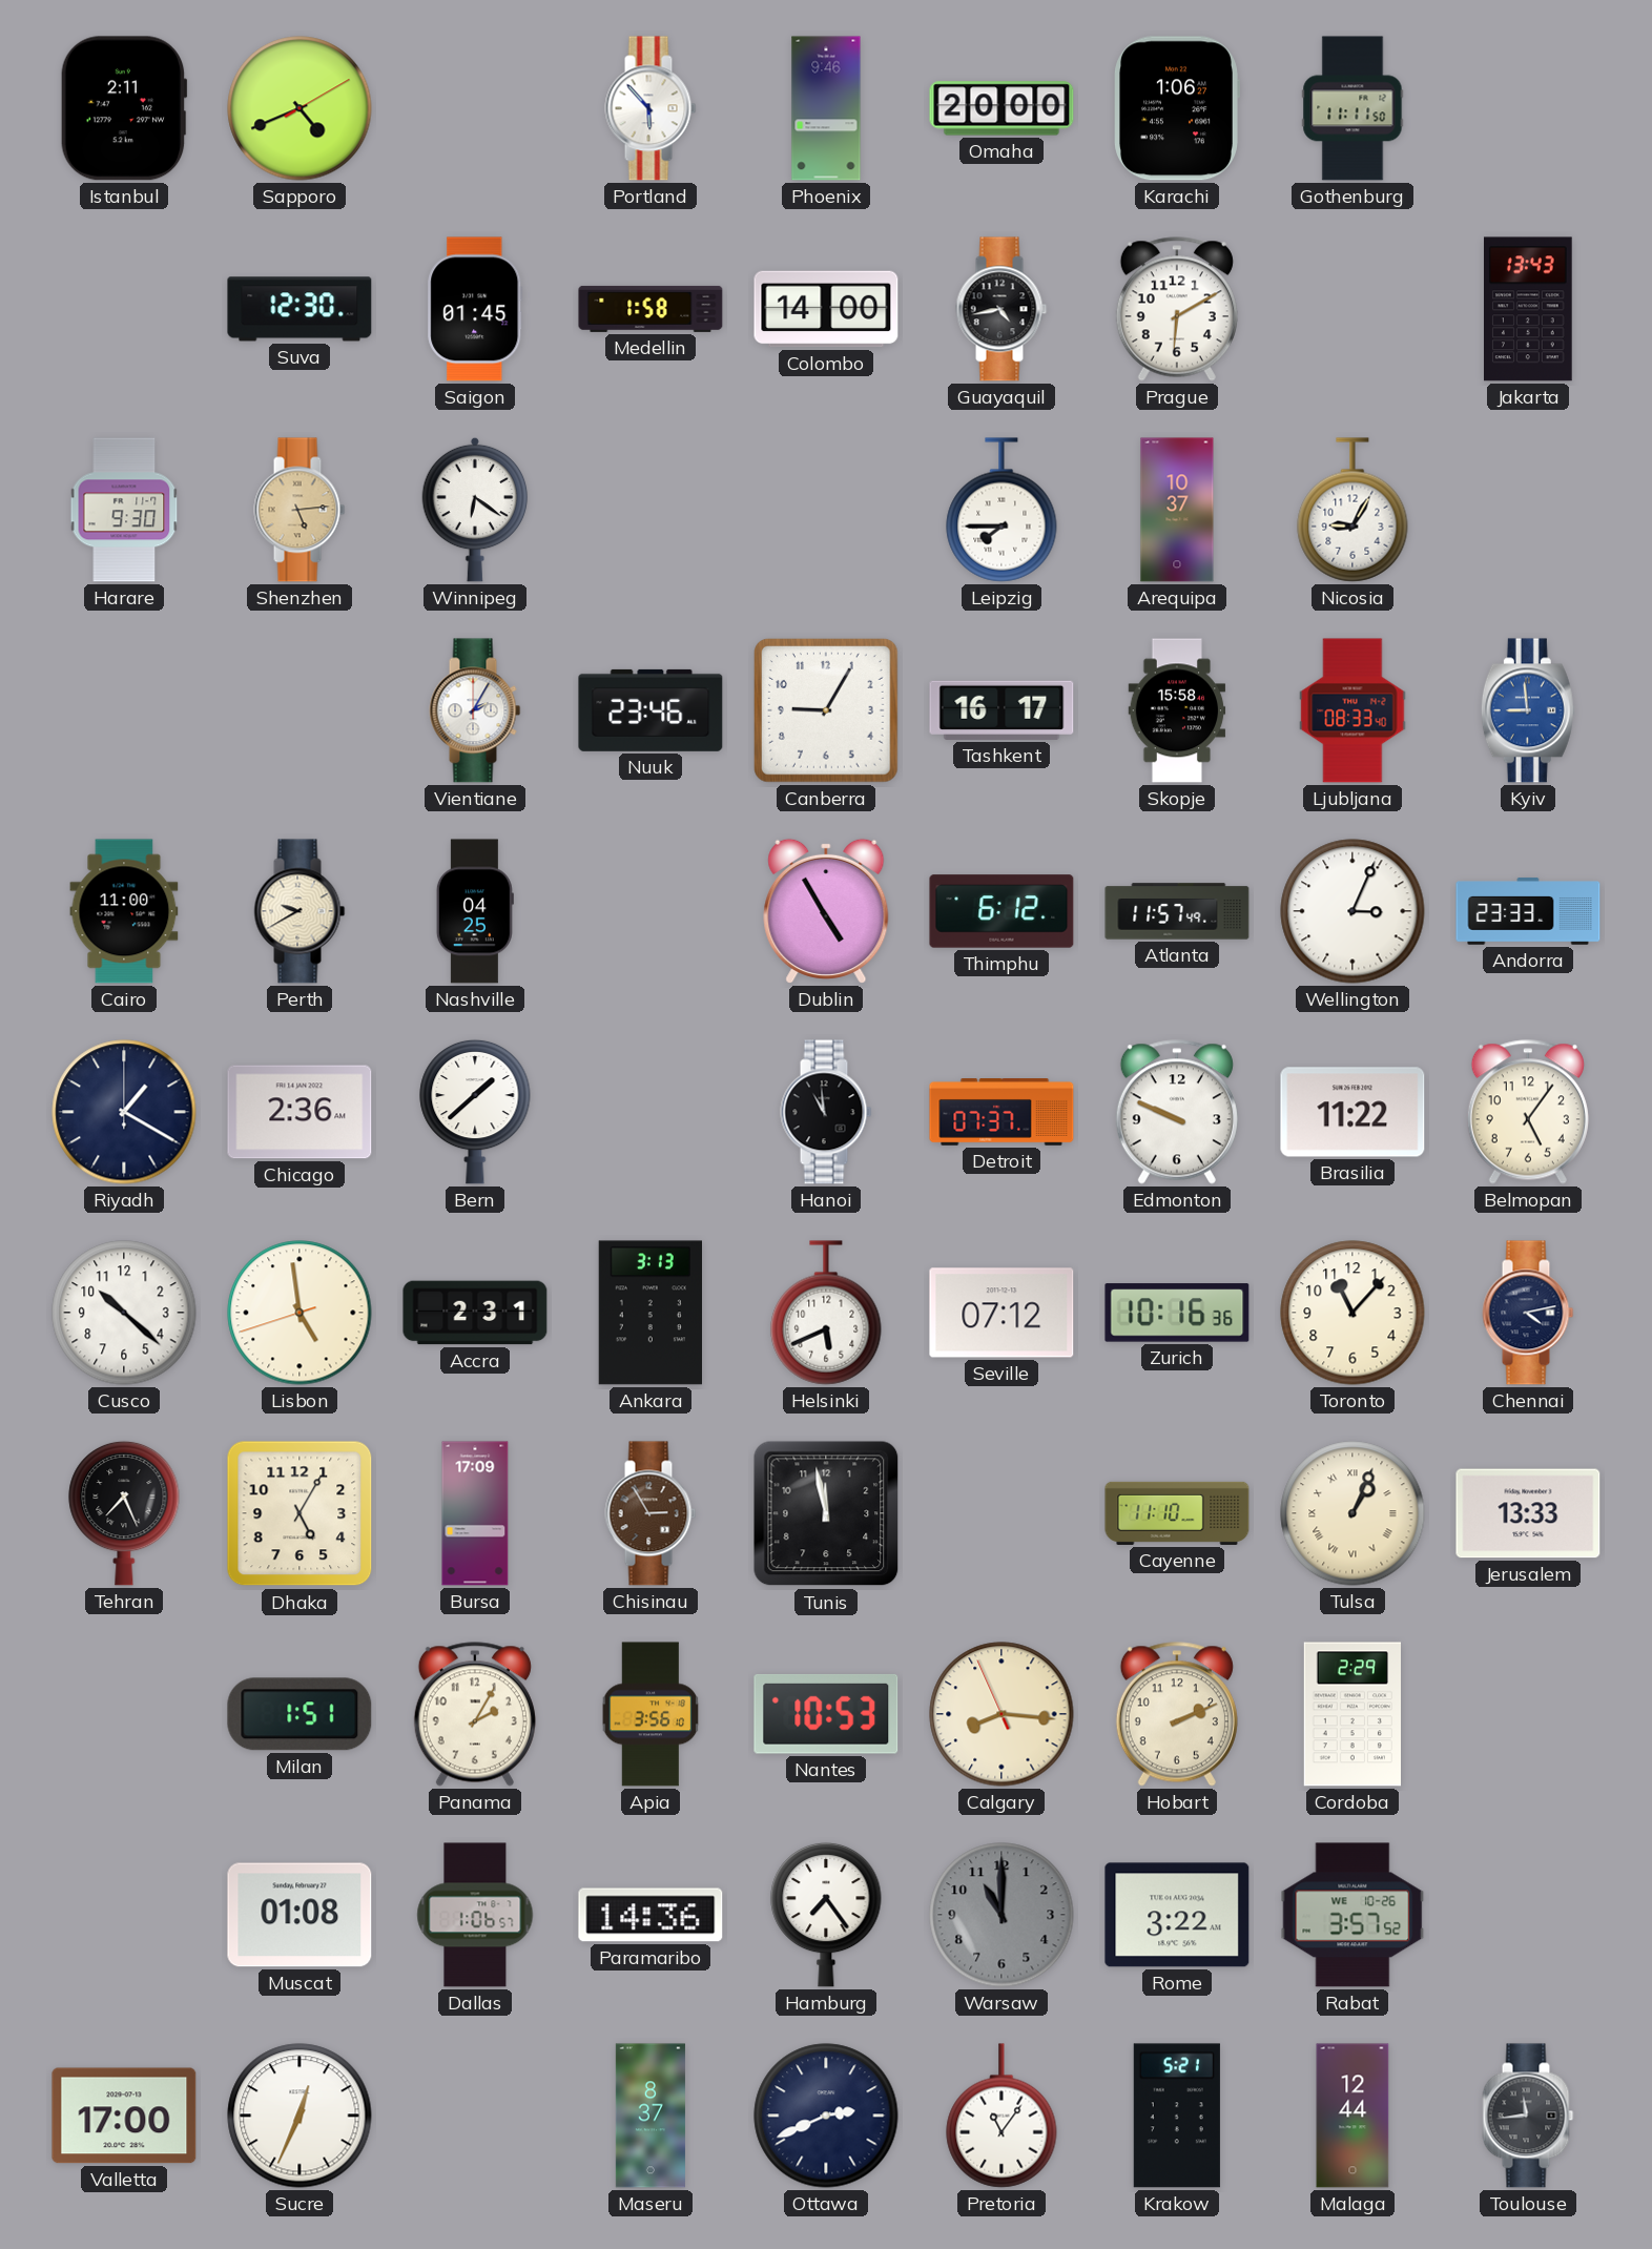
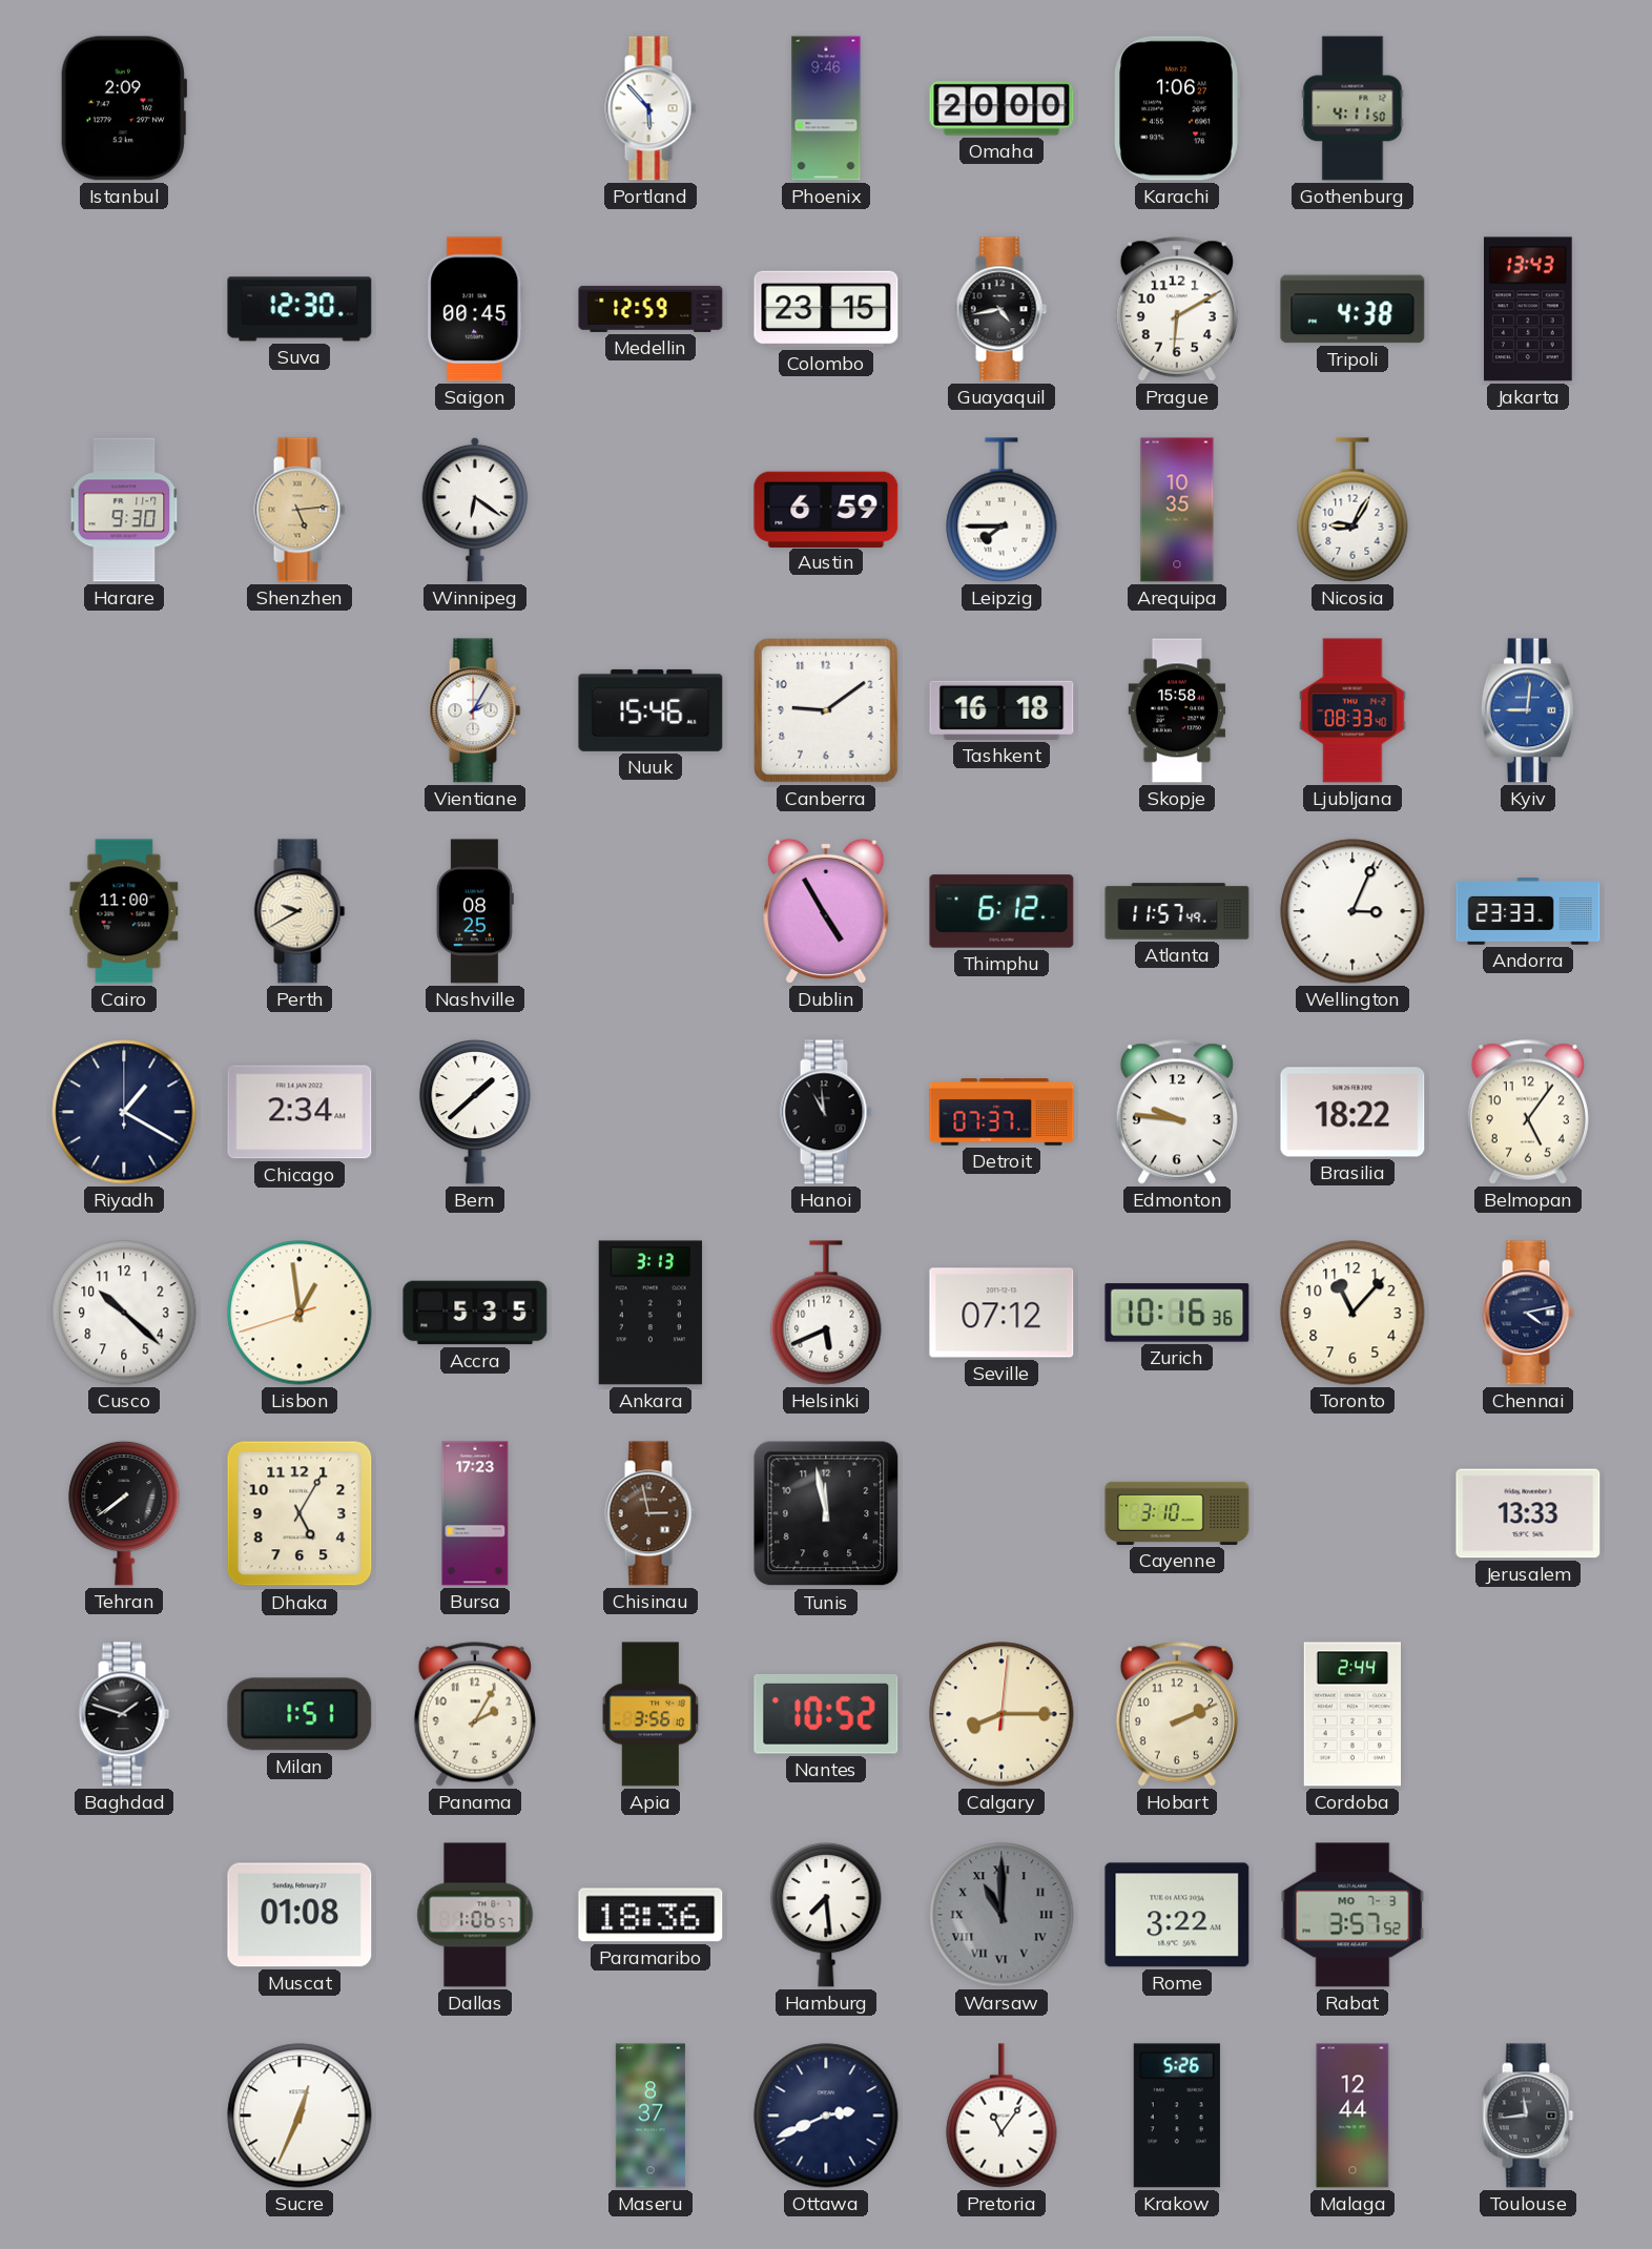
Istanbul: 2:11 -> 2:09
Sapporo: 4:41 -> none
Gothenburg: 11:11 -> 4:11
Saigon: 01:45 -> 00:45
Medellin: 1:58 -> 12:59
Colombo: 14:00 -> 23:15
Tripoli: none -> 4:38
Austin: none -> 6:59
Arequipa: 10:37 -> 10:35
Nuuk: 23:46 -> 15:46
Canberra: 9:05 -> 9:09
Tashkent: 16:17 -> 16:18
Kyiv: 8:59 -> 9:01
Nashville: 04:25 -> 08:25
Chicago: 2:36 -> 2:34
Edmonton: 9:49 -> 9:46
Brasilia: 11:22 -> 18:22
Lisbon: 4:58 -> 12:58
Accra: 2:31 -> 5:35
Tehran: 7:26 -> 7:39
Bursa: 17:09 -> 17:23
Chisinau: 2:55 -> 2:58
Cayenne: 11:10 -> 3:10
Tulsa: 1:04 -> none
Baghdad: none -> 1:48
Nantes: 10:53 -> 10:52
Calgary: 8:15:56 -> 8:15:01
Cordoba: 2:29 -> 2:44
Paramaribo: 14:36 -> 18:36
Hamburg: 7:24 -> 7:29
Warsaw numerals: Arabic -> Roman
Rabat date: WE 10-26 -> MO 7-3
Valletta: 17:00 -> none
Krakow: 5:21 -> 5:26
